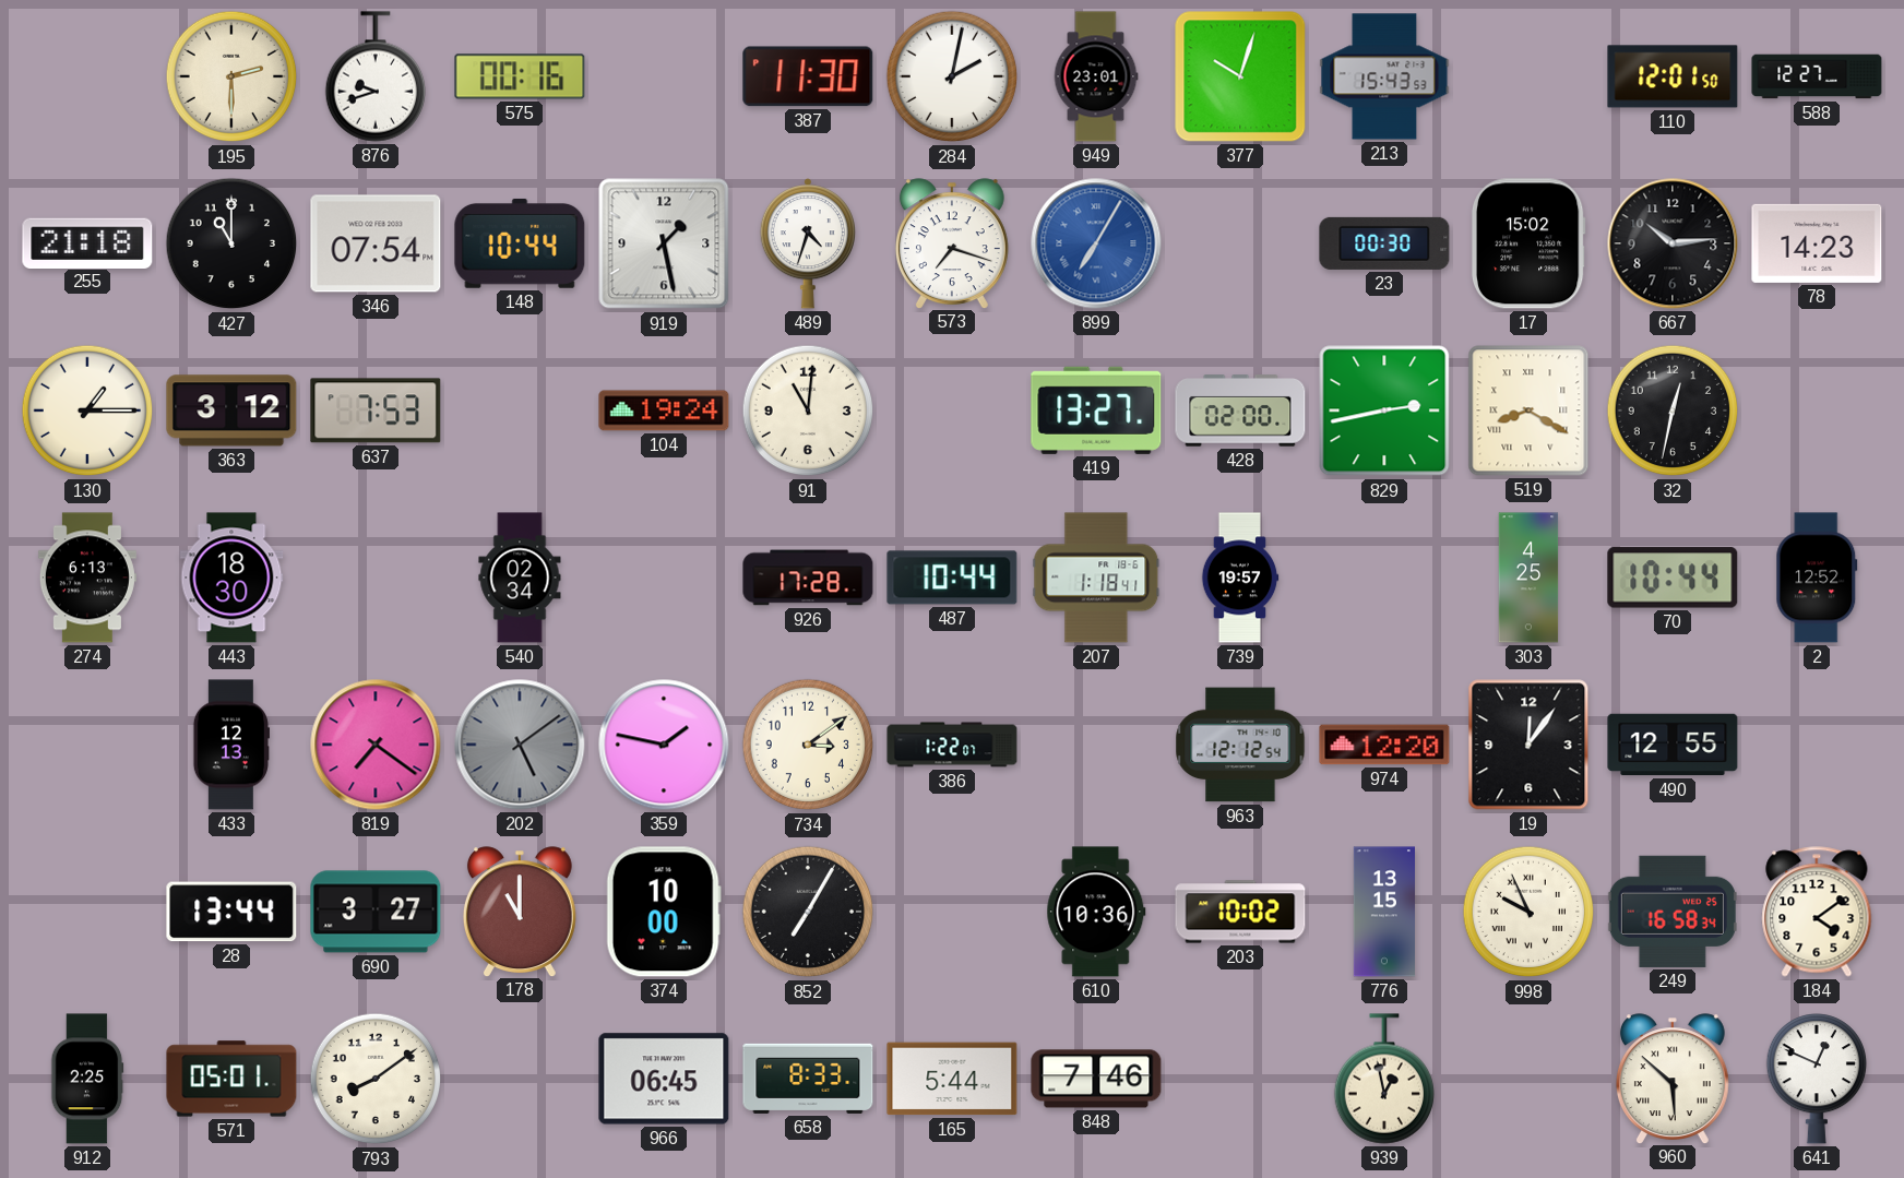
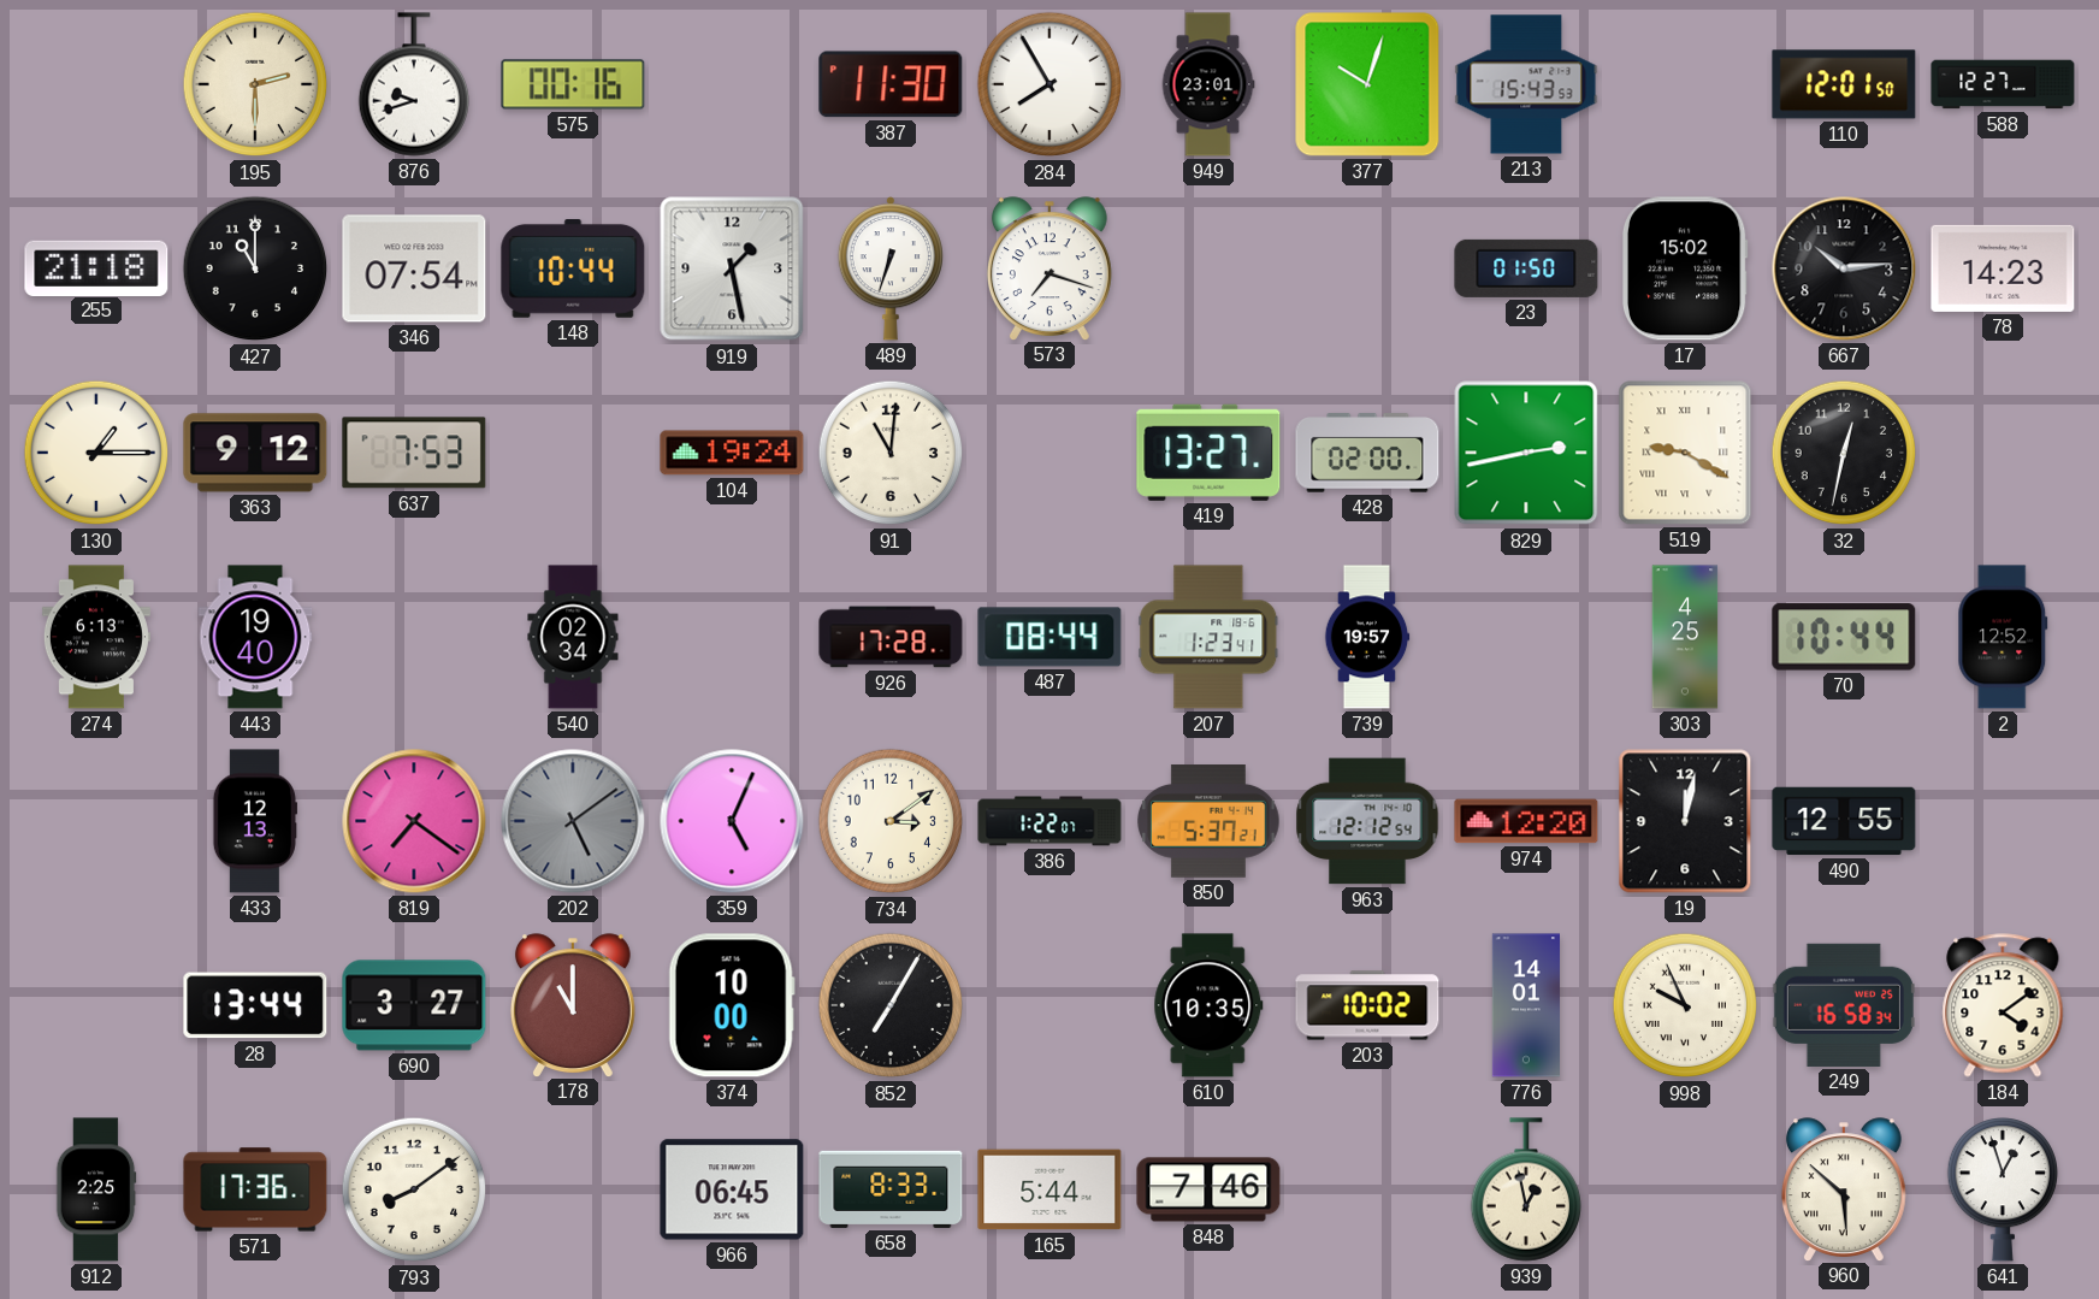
284: 2:02 -> 7:55
489: 4:33 -> 6:33
899: 7:05 -> none
23: 00:30 -> 01:50
363: 3:12 -> 9:12
519: 8:20 -> 9:20
443: 18:30 -> 19:40
487: 10:44 -> 08:44
207: 1:18 -> 1:23
359: 1:47 -> 5:04
850: none -> 5:37
19: 12:06 -> 12:02
610: 10:36 -> 10:35
776: 13:15 -> 14:01
571: 05:01 -> 17:36
641: 12:49 -> 12:57
